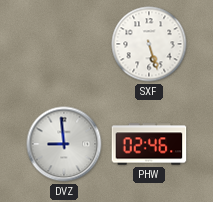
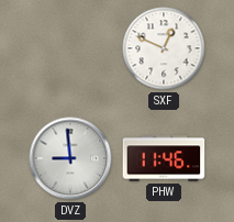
SXF: 5:27 -> 12:49
PHW: 02:46 -> 11:46
